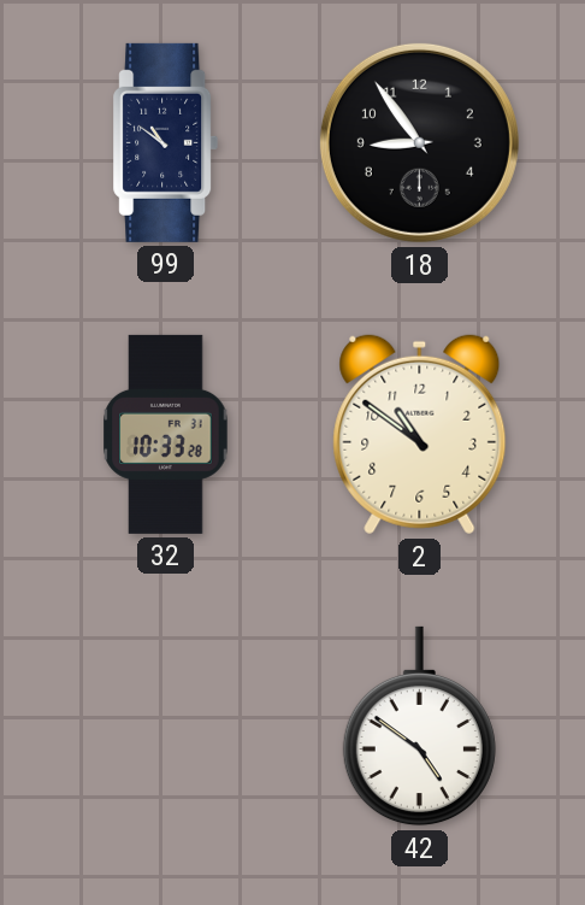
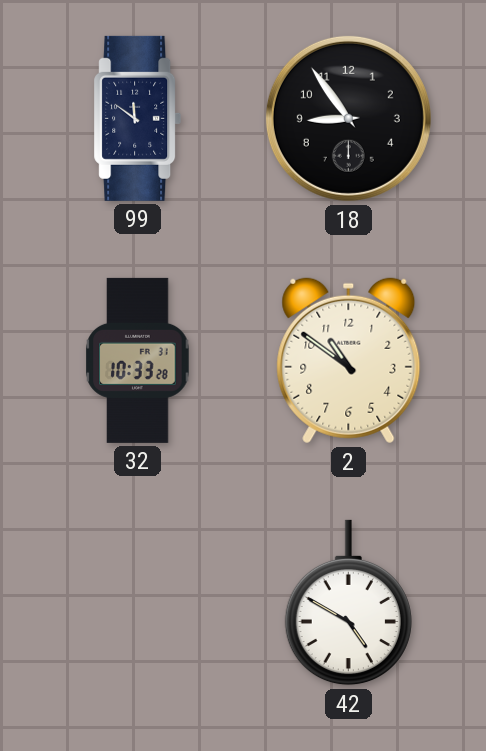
99: 10:51 -> 11:51
42: 4:51 -> 4:50
